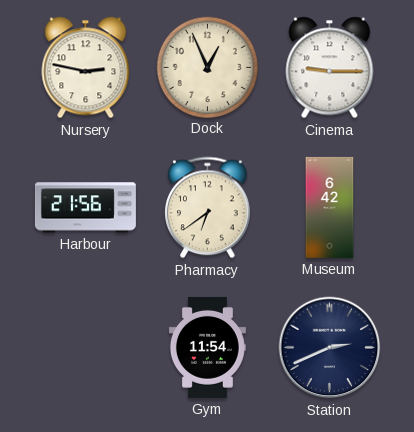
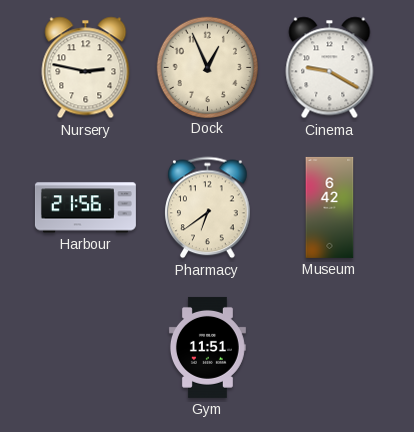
Cinema: 9:15 -> 9:20
Gym: 11:54 -> 11:51
Station: 2:41 -> none
